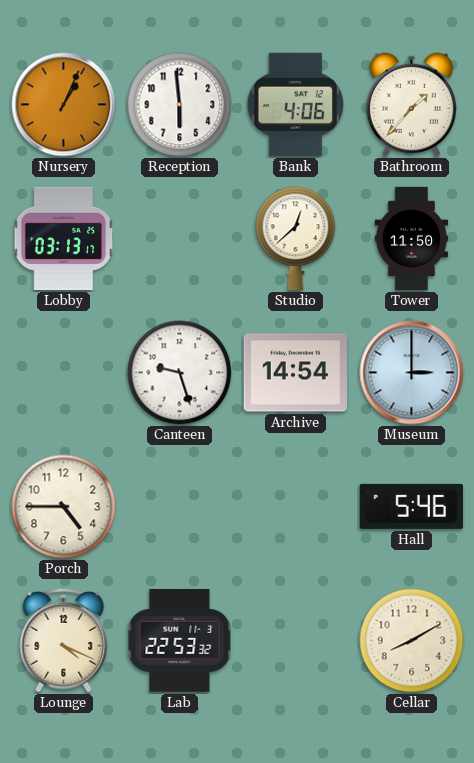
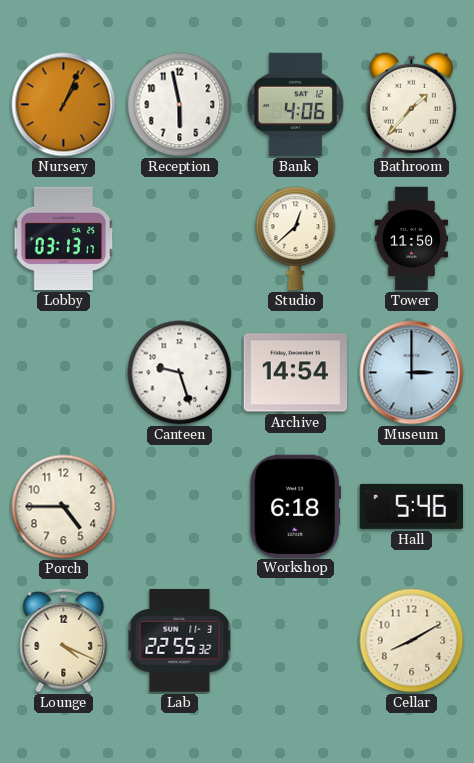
Reception: 5:59 -> 5:58
Workshop: none -> 6:18
Lab: 22:53 -> 22:55
